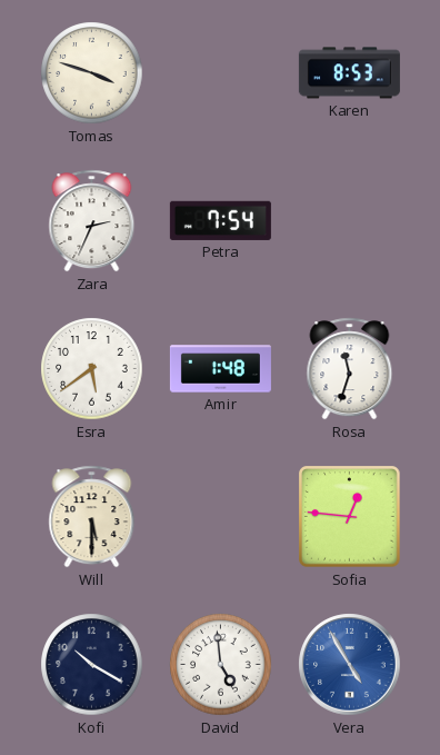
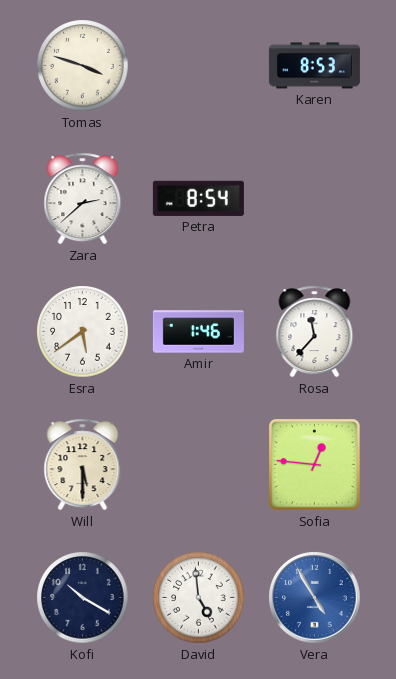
Zara: 2:34 -> 2:38
Petra: 7:54 -> 8:54
Amir: 1:48 -> 1:46
Rosa: 11:33 -> 11:37
